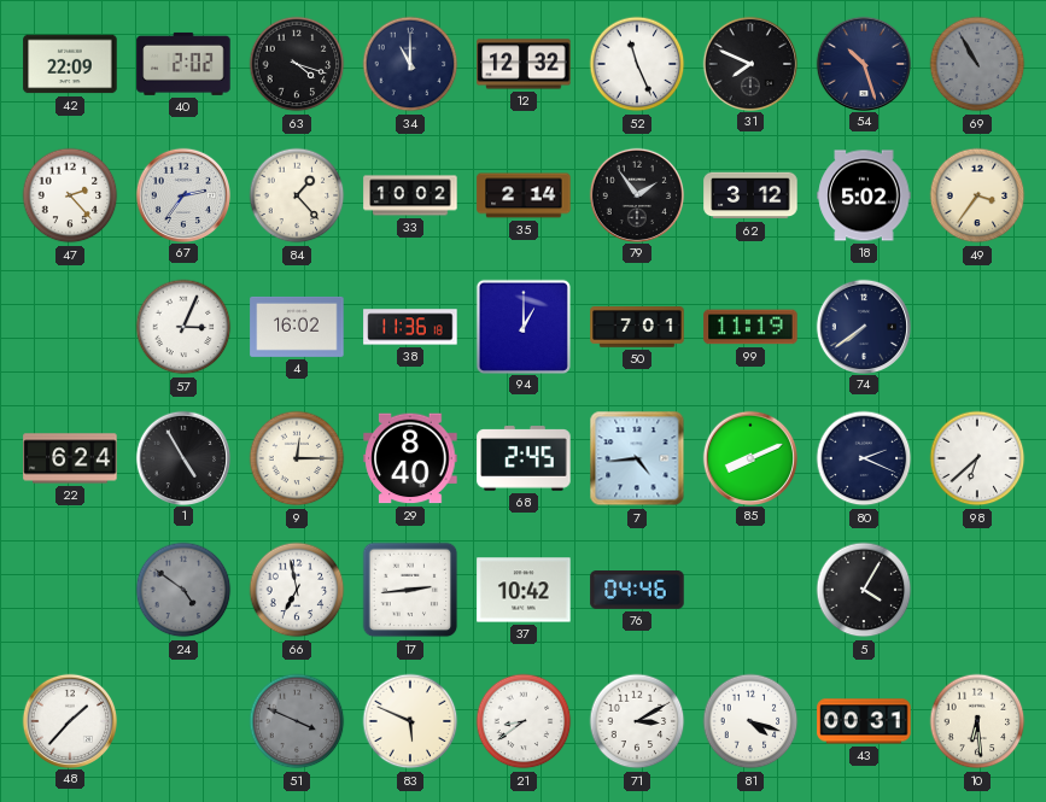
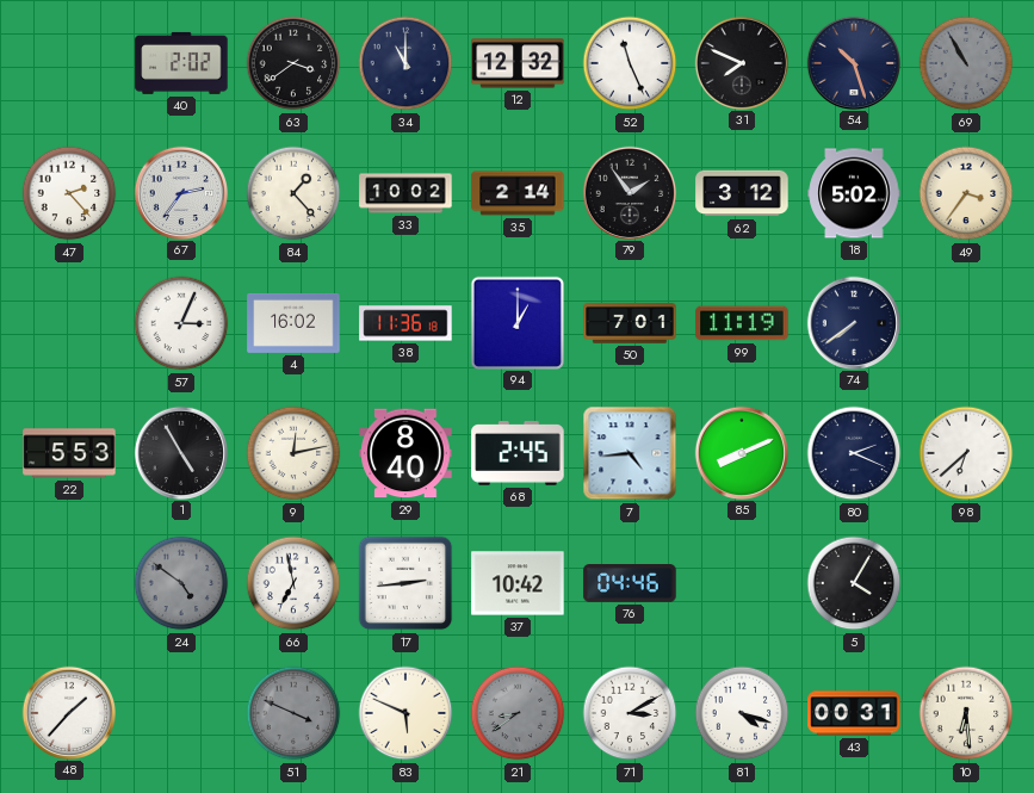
42: 22:09 -> none
63: 4:18 -> 3:39
22: 6:24 -> 5:53
9: 12:15 -> 12:13
21 dial: white -> grey
